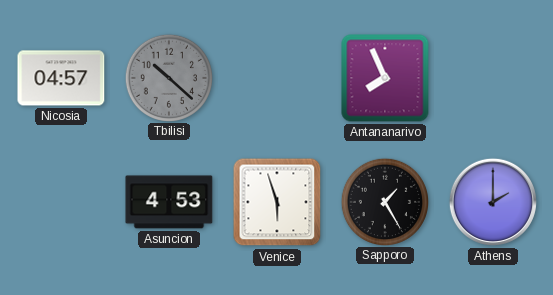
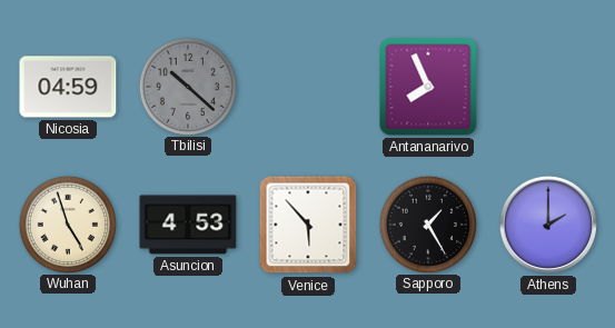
Nicosia: 04:57 -> 04:59
Wuhan: none -> 4:57
Venice: 5:57 -> 5:53
